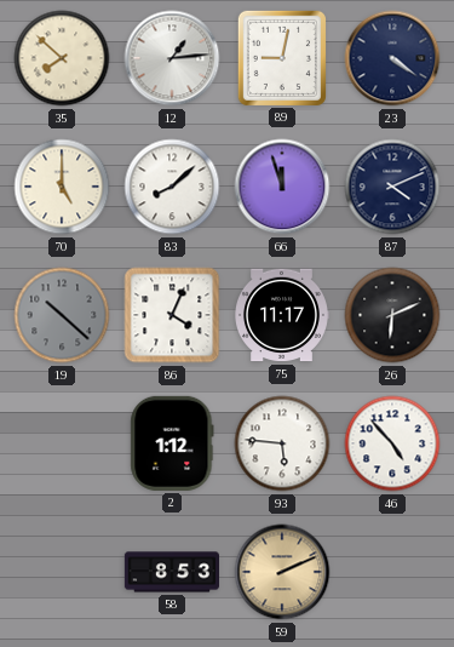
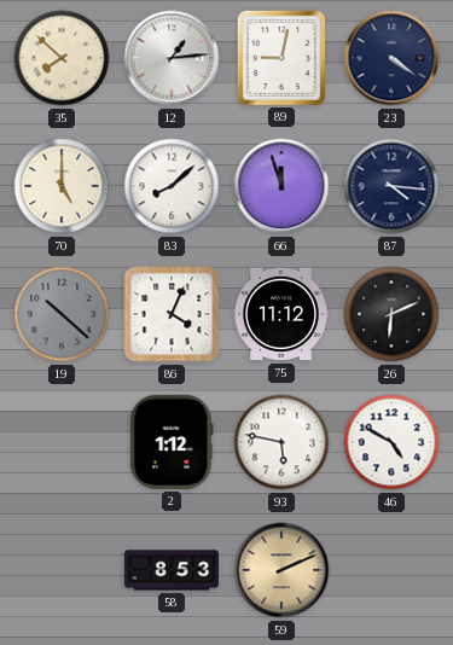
87: 4:11 -> 4:16
75: 11:17 -> 11:12
93: 5:46 -> 5:47
46: 4:53 -> 4:50
